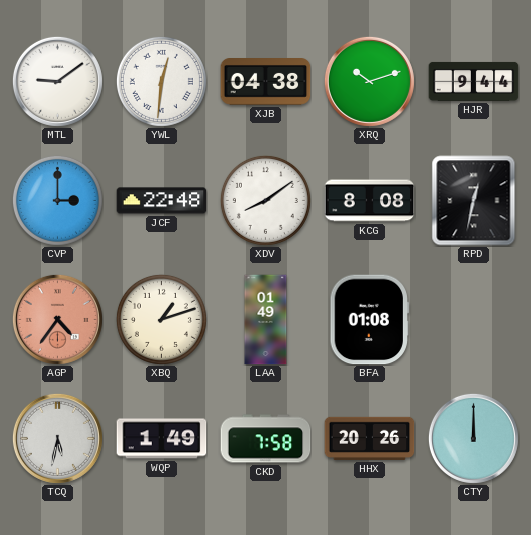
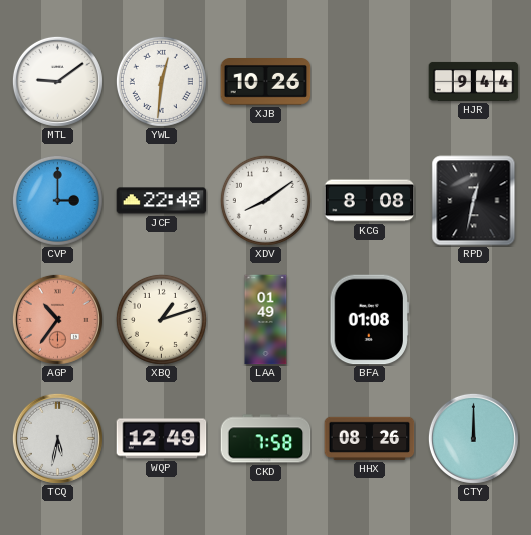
XJB: 04:38 -> 10:26
XRQ: 10:12 -> none
AGP: 4:36 -> 10:36
WQP: 1:49 -> 12:49
HHX: 20:26 -> 08:26
